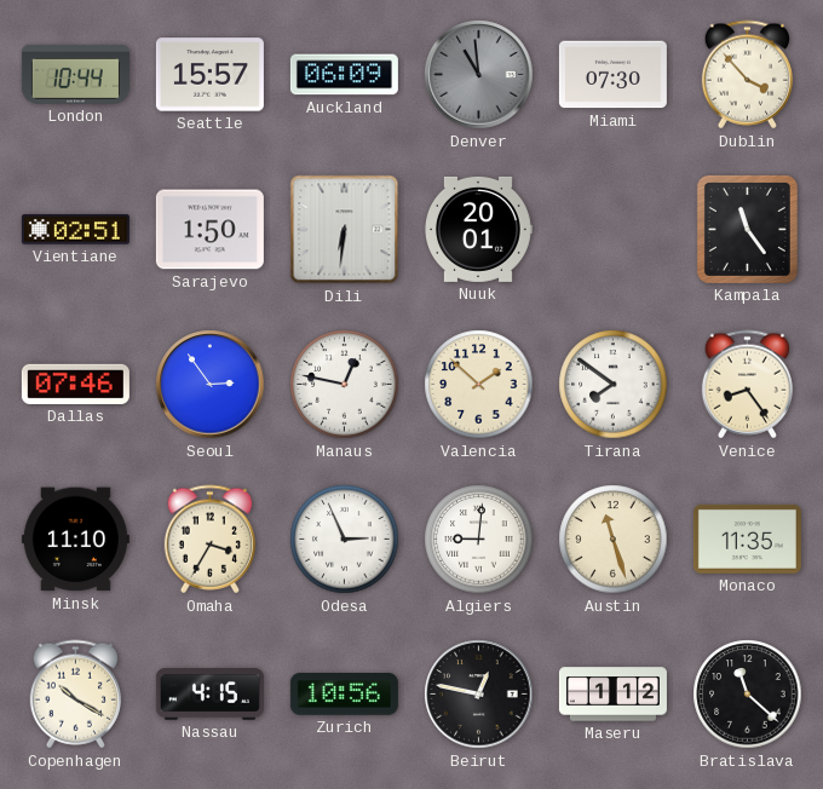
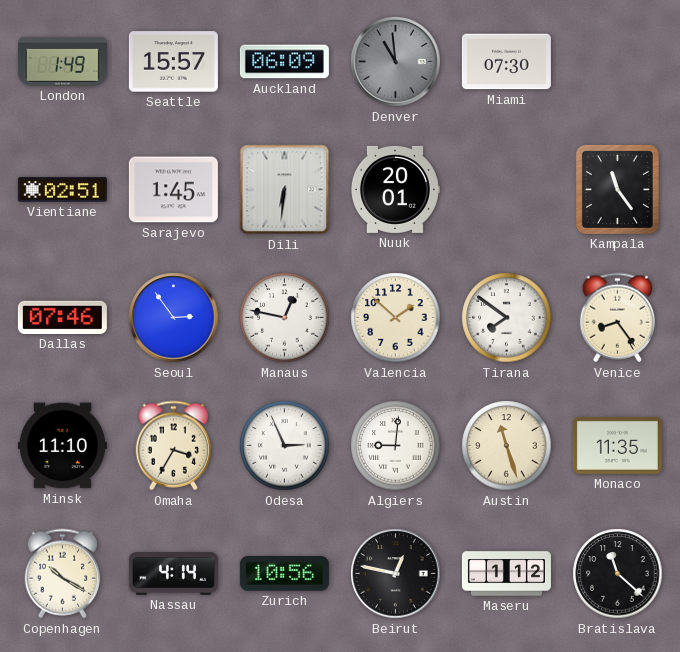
London: 10:44 -> 1:49
Dublin: 3:53 -> none
Sarajevo: 1:50 -> 1:45
Nassau: 4:15 -> 4:14
